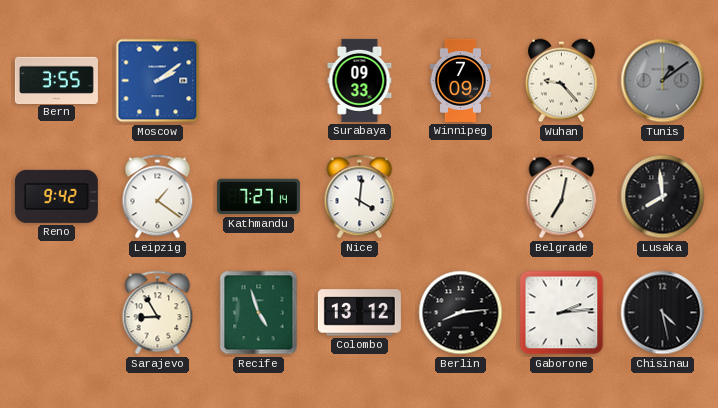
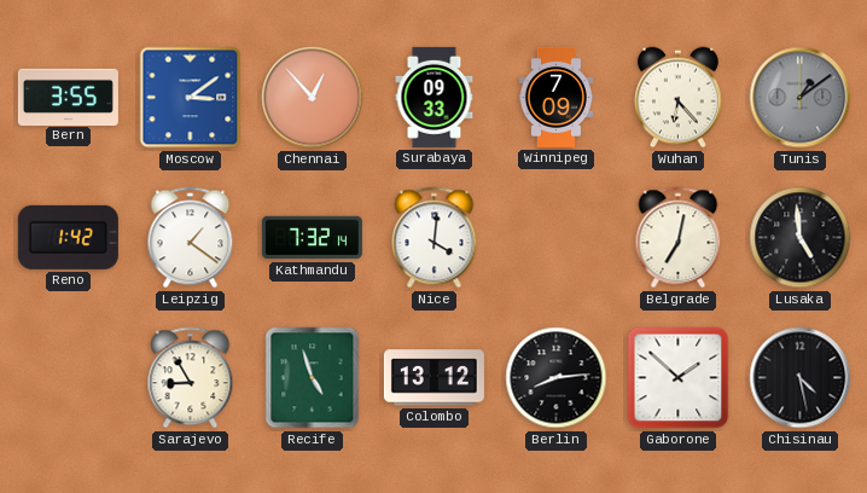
Moscow: 2:09 -> 3:09
Chennai: none -> 12:53
Wuhan: 9:23 -> 6:23
Reno: 9:42 -> 1:42
Kathmandu: 7:27 -> 7:32
Lusaka: 7:59 -> 4:59
Gaborone: 2:14 -> 1:52
